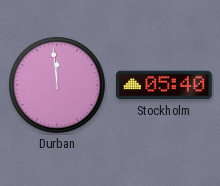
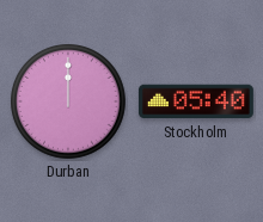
Durban: 11:59 -> 12:00
